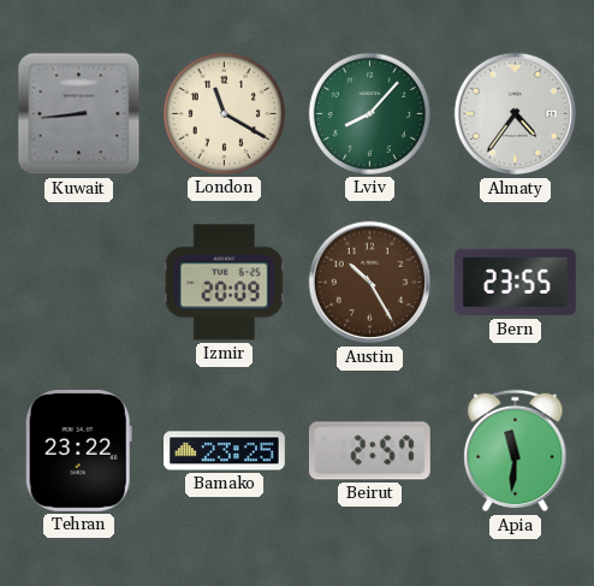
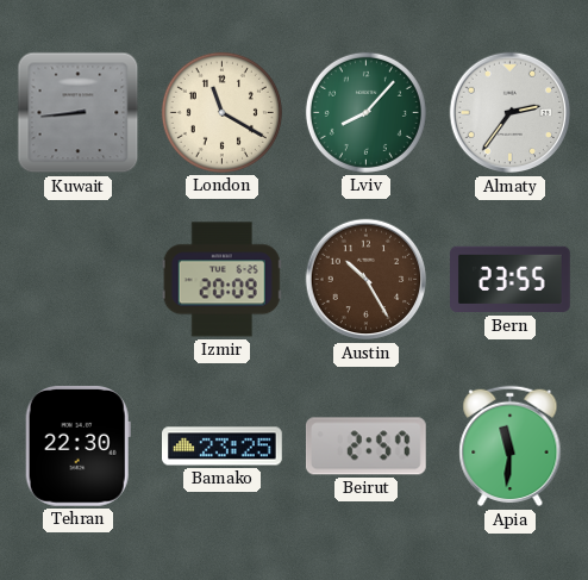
Almaty: 4:36 -> 2:36
Tehran: 23:22 -> 22:30
